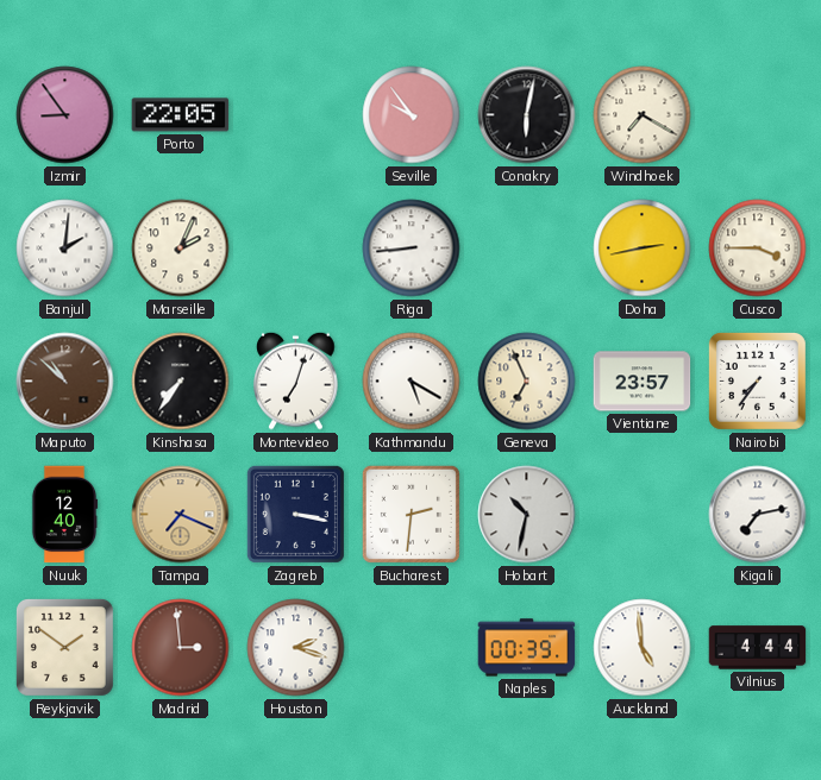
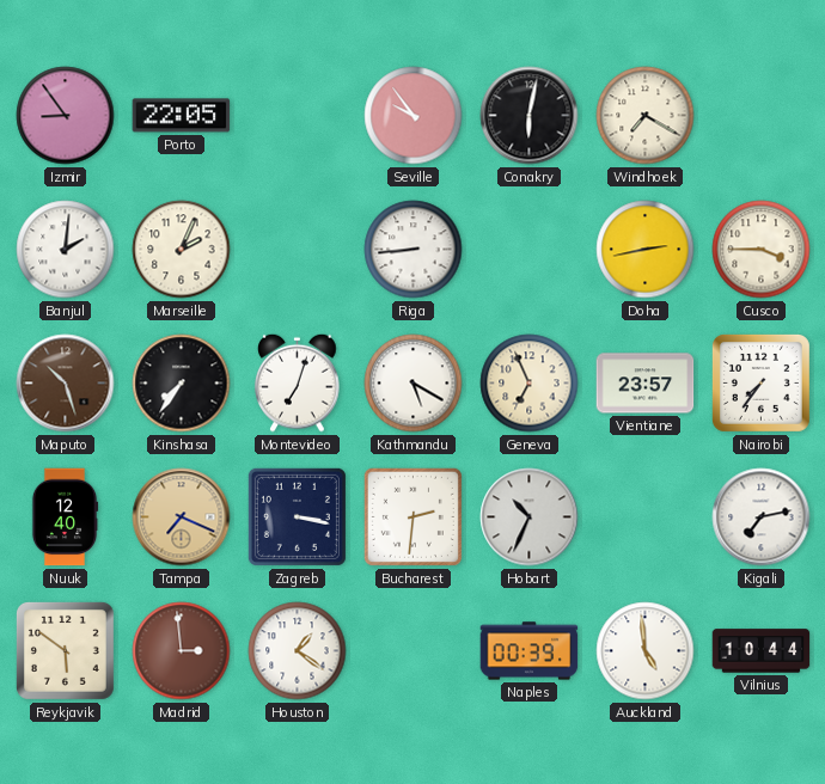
Maputo: 10:52 -> 10:27
Hobart: 10:32 -> 10:34
Reykjavik: 1:51 -> 5:51
Houston: 2:18 -> 1:21
Vilnius: 4:44 -> 10:44
